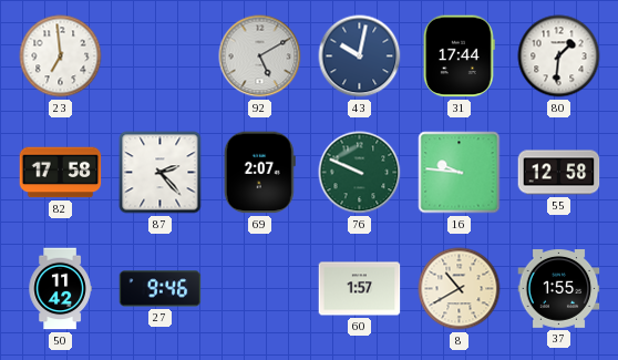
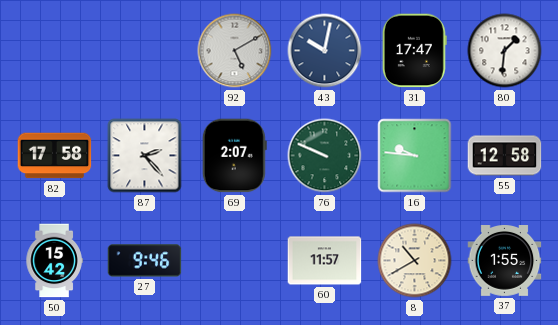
23: 6:59 -> none
31: 17:44 -> 17:47
50: 11:42 -> 15:42
60: 1:57 -> 11:57
